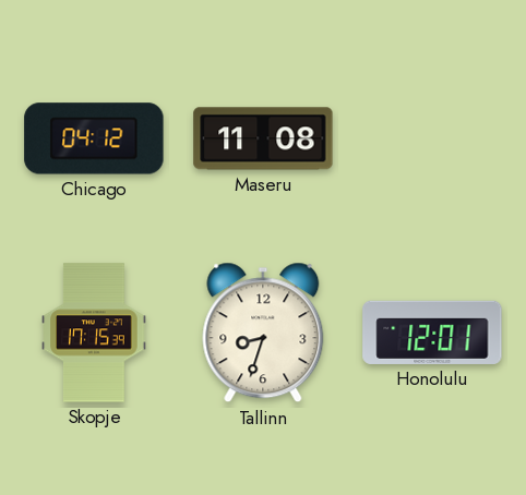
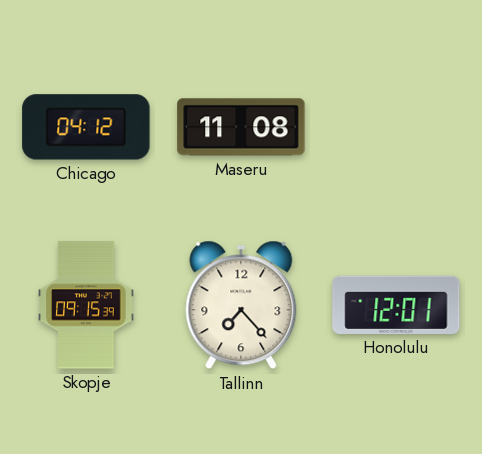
Skopje: 17:15 -> 09:15
Tallinn: 8:33 -> 7:23
